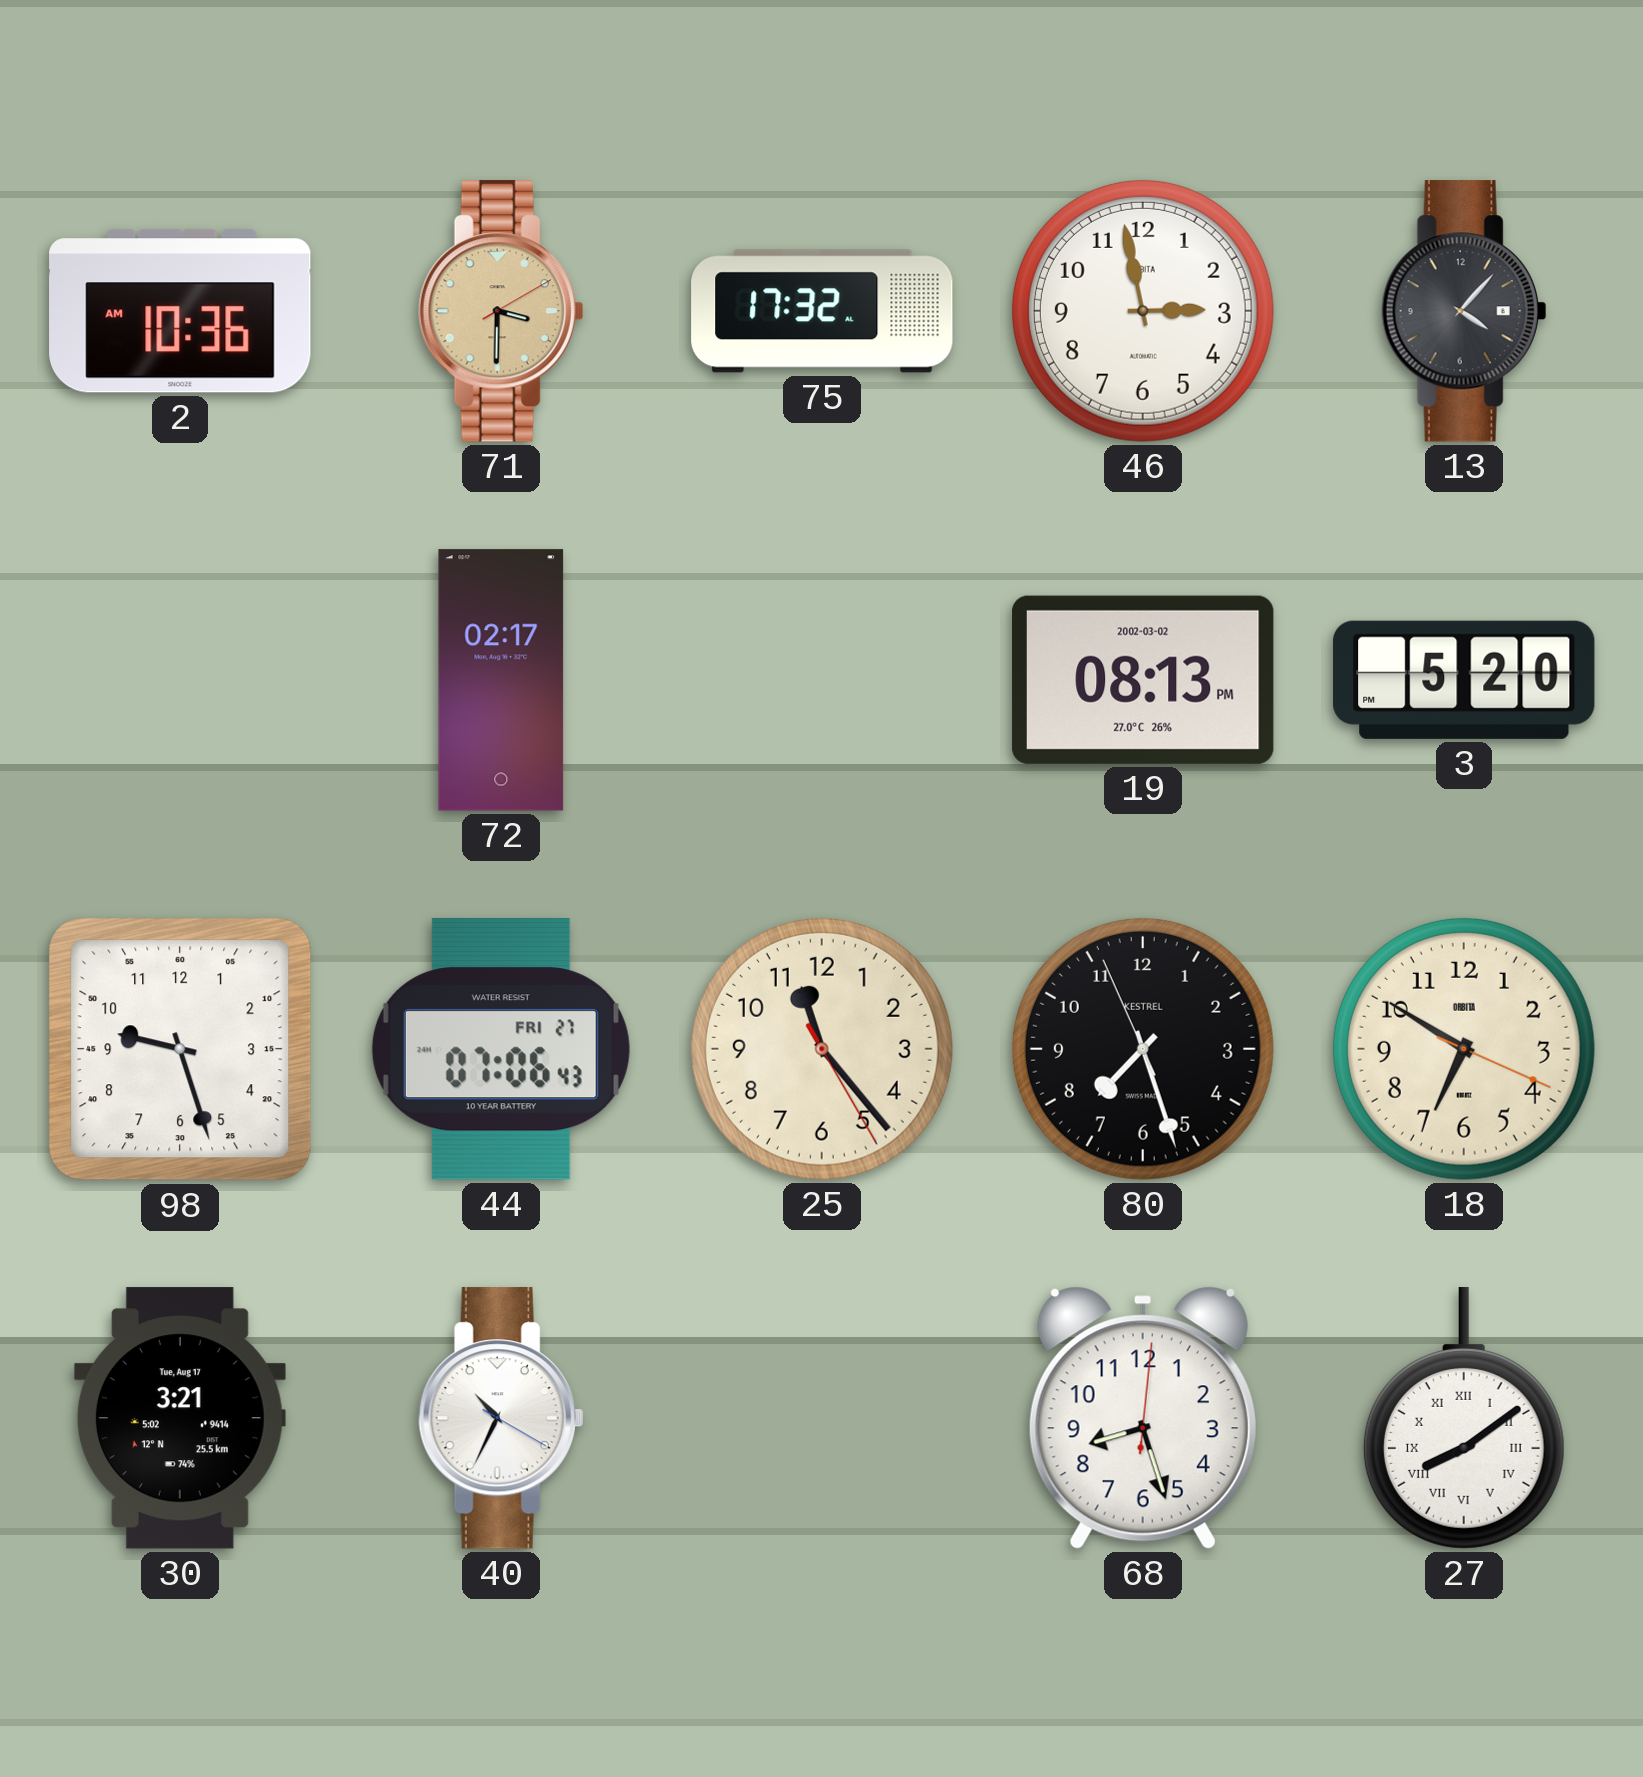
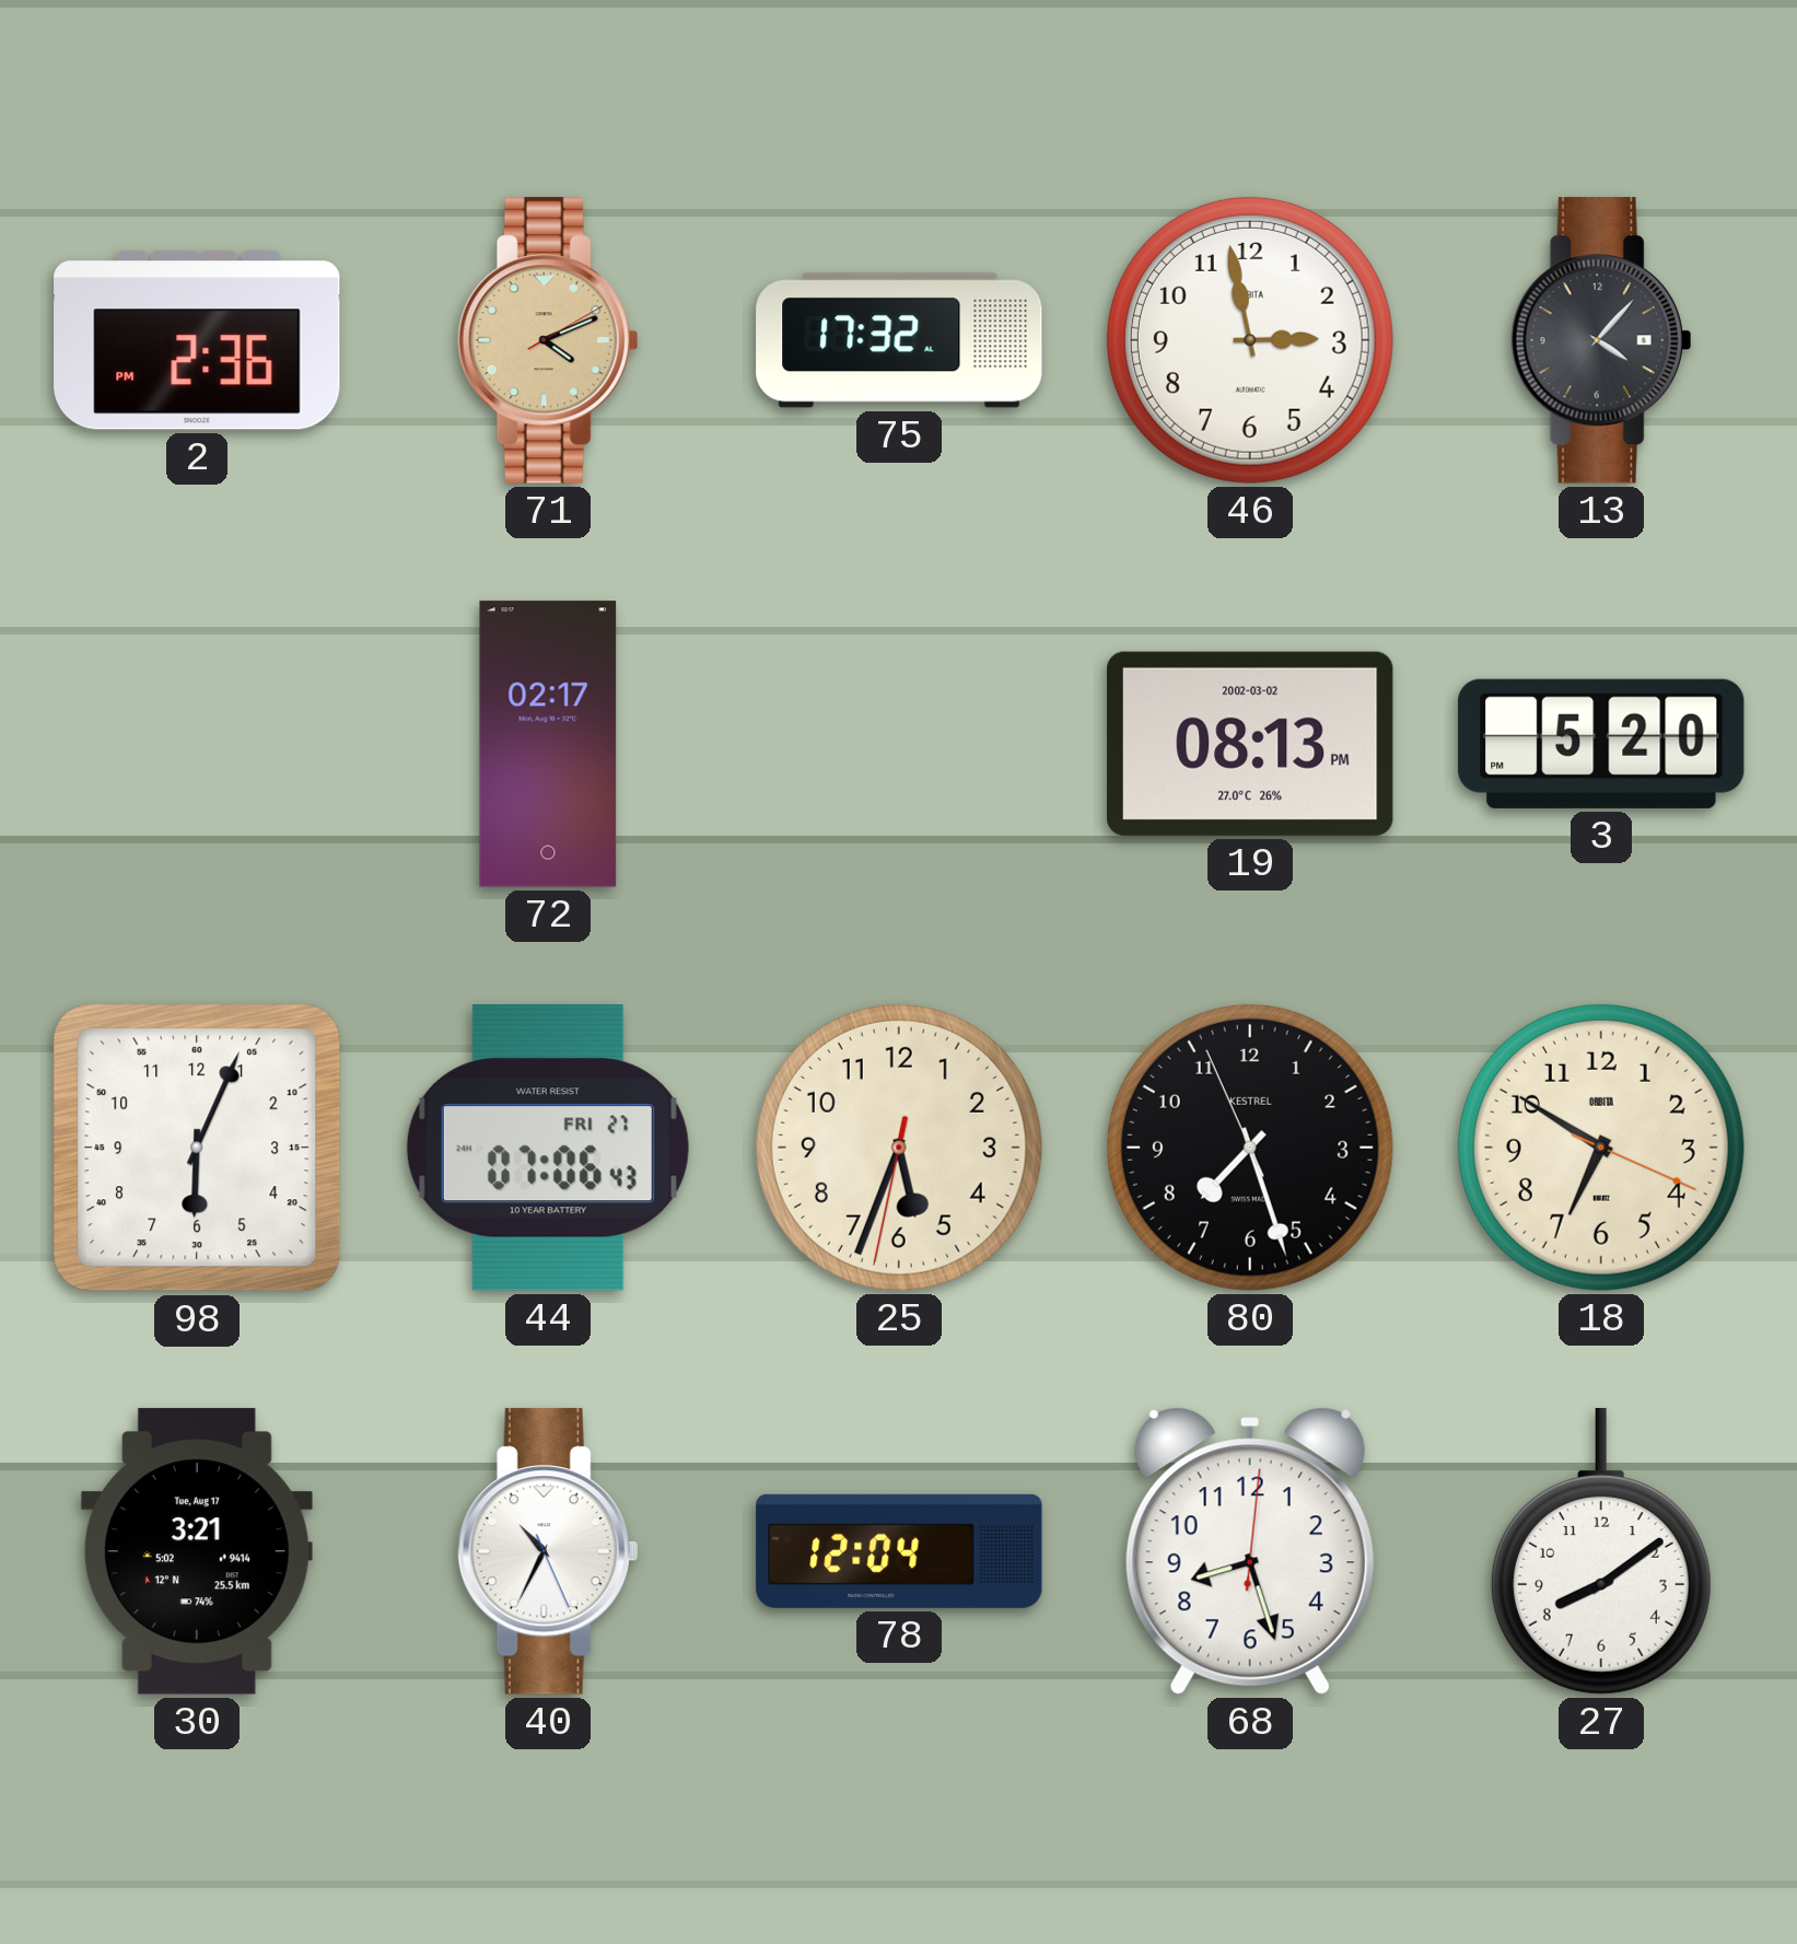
2: 10:36 -> 2:36
71: 3:30 -> 4:11
98: 9:27 -> 6:04
25: 11:23 -> 5:33
40: 10:34:20 -> 10:34:26
78: none -> 12:04
27 numerals: Roman -> Arabic
